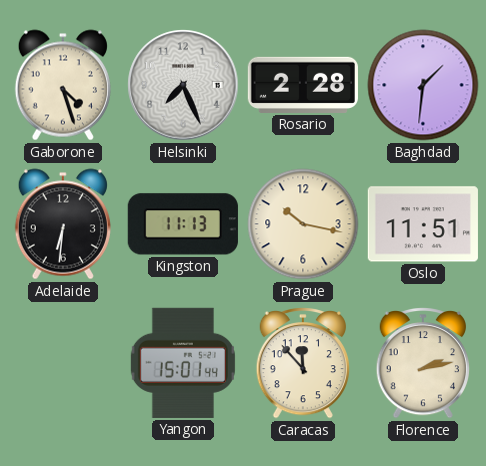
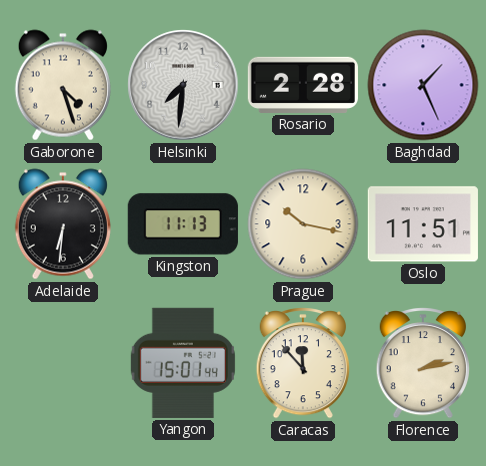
Helsinki: 7:26 -> 7:31
Baghdad: 1:31 -> 1:26
